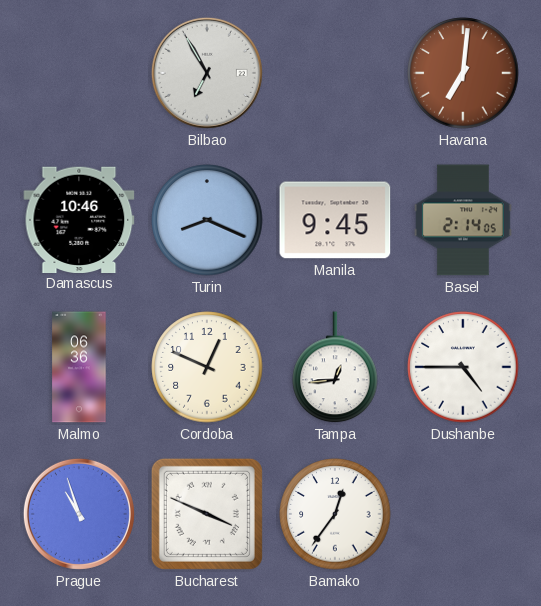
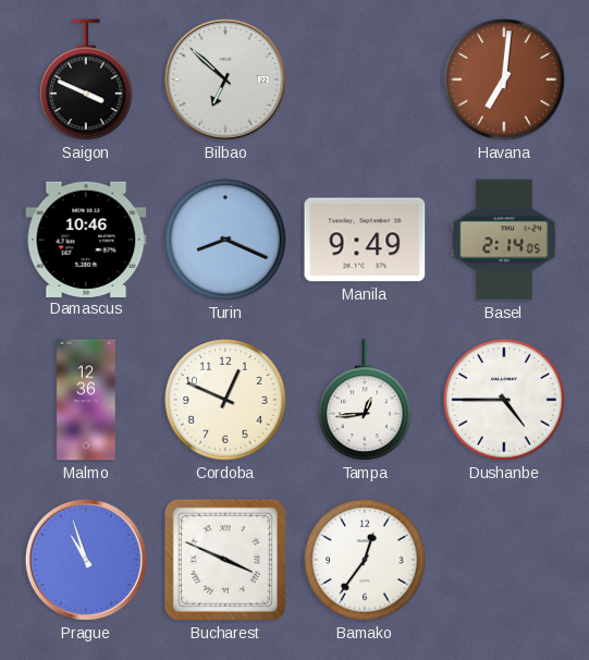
Saigon: none -> 3:49
Bilbao: 6:55 -> 6:52
Manila: 9:45 -> 9:49
Malmo: 06:36 -> 12:36
